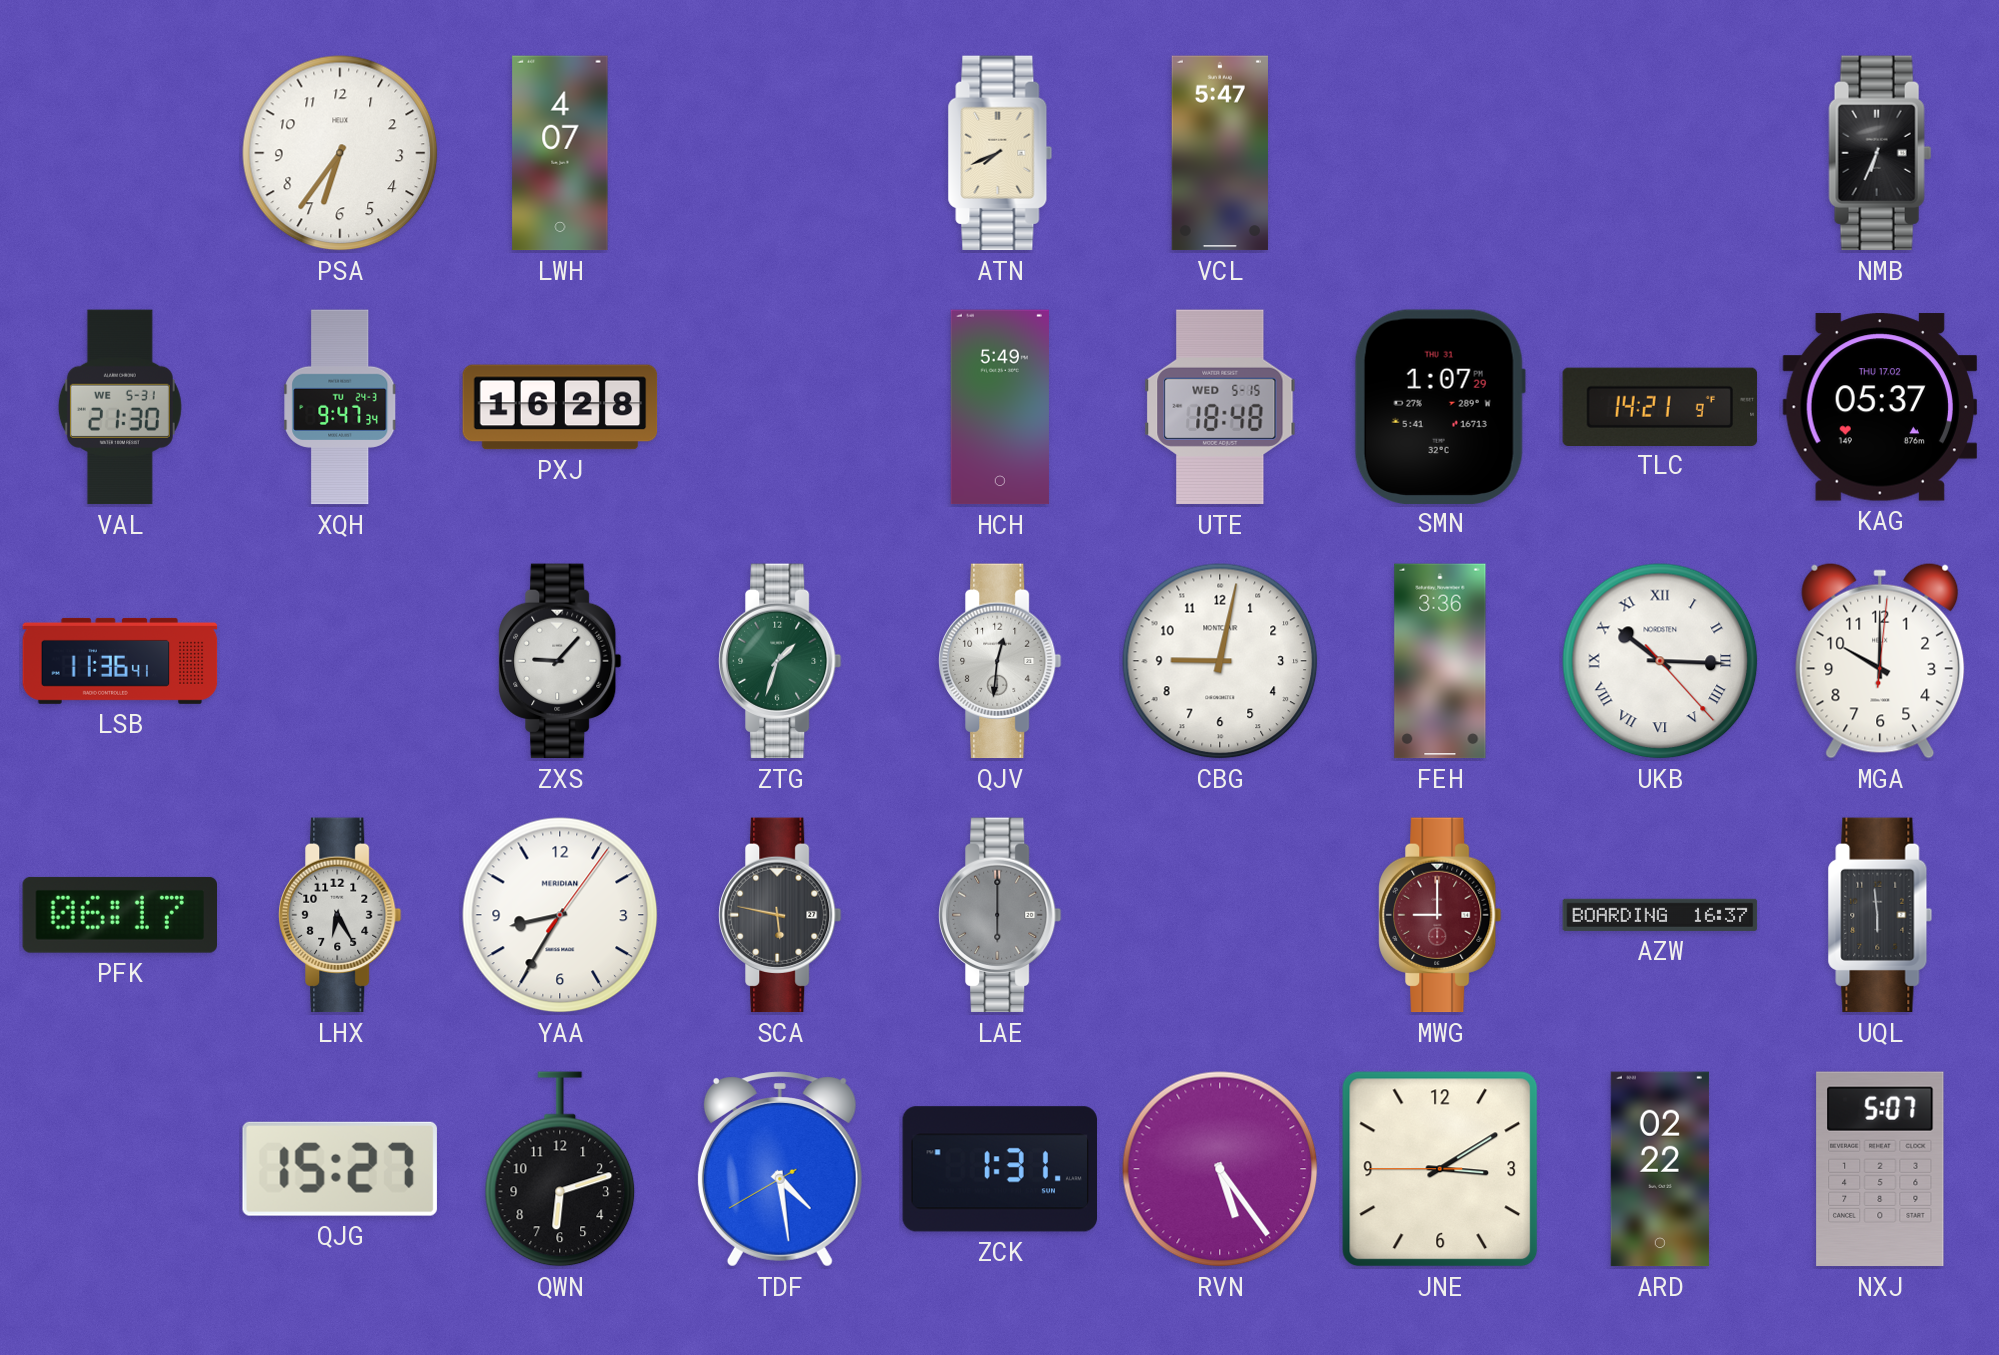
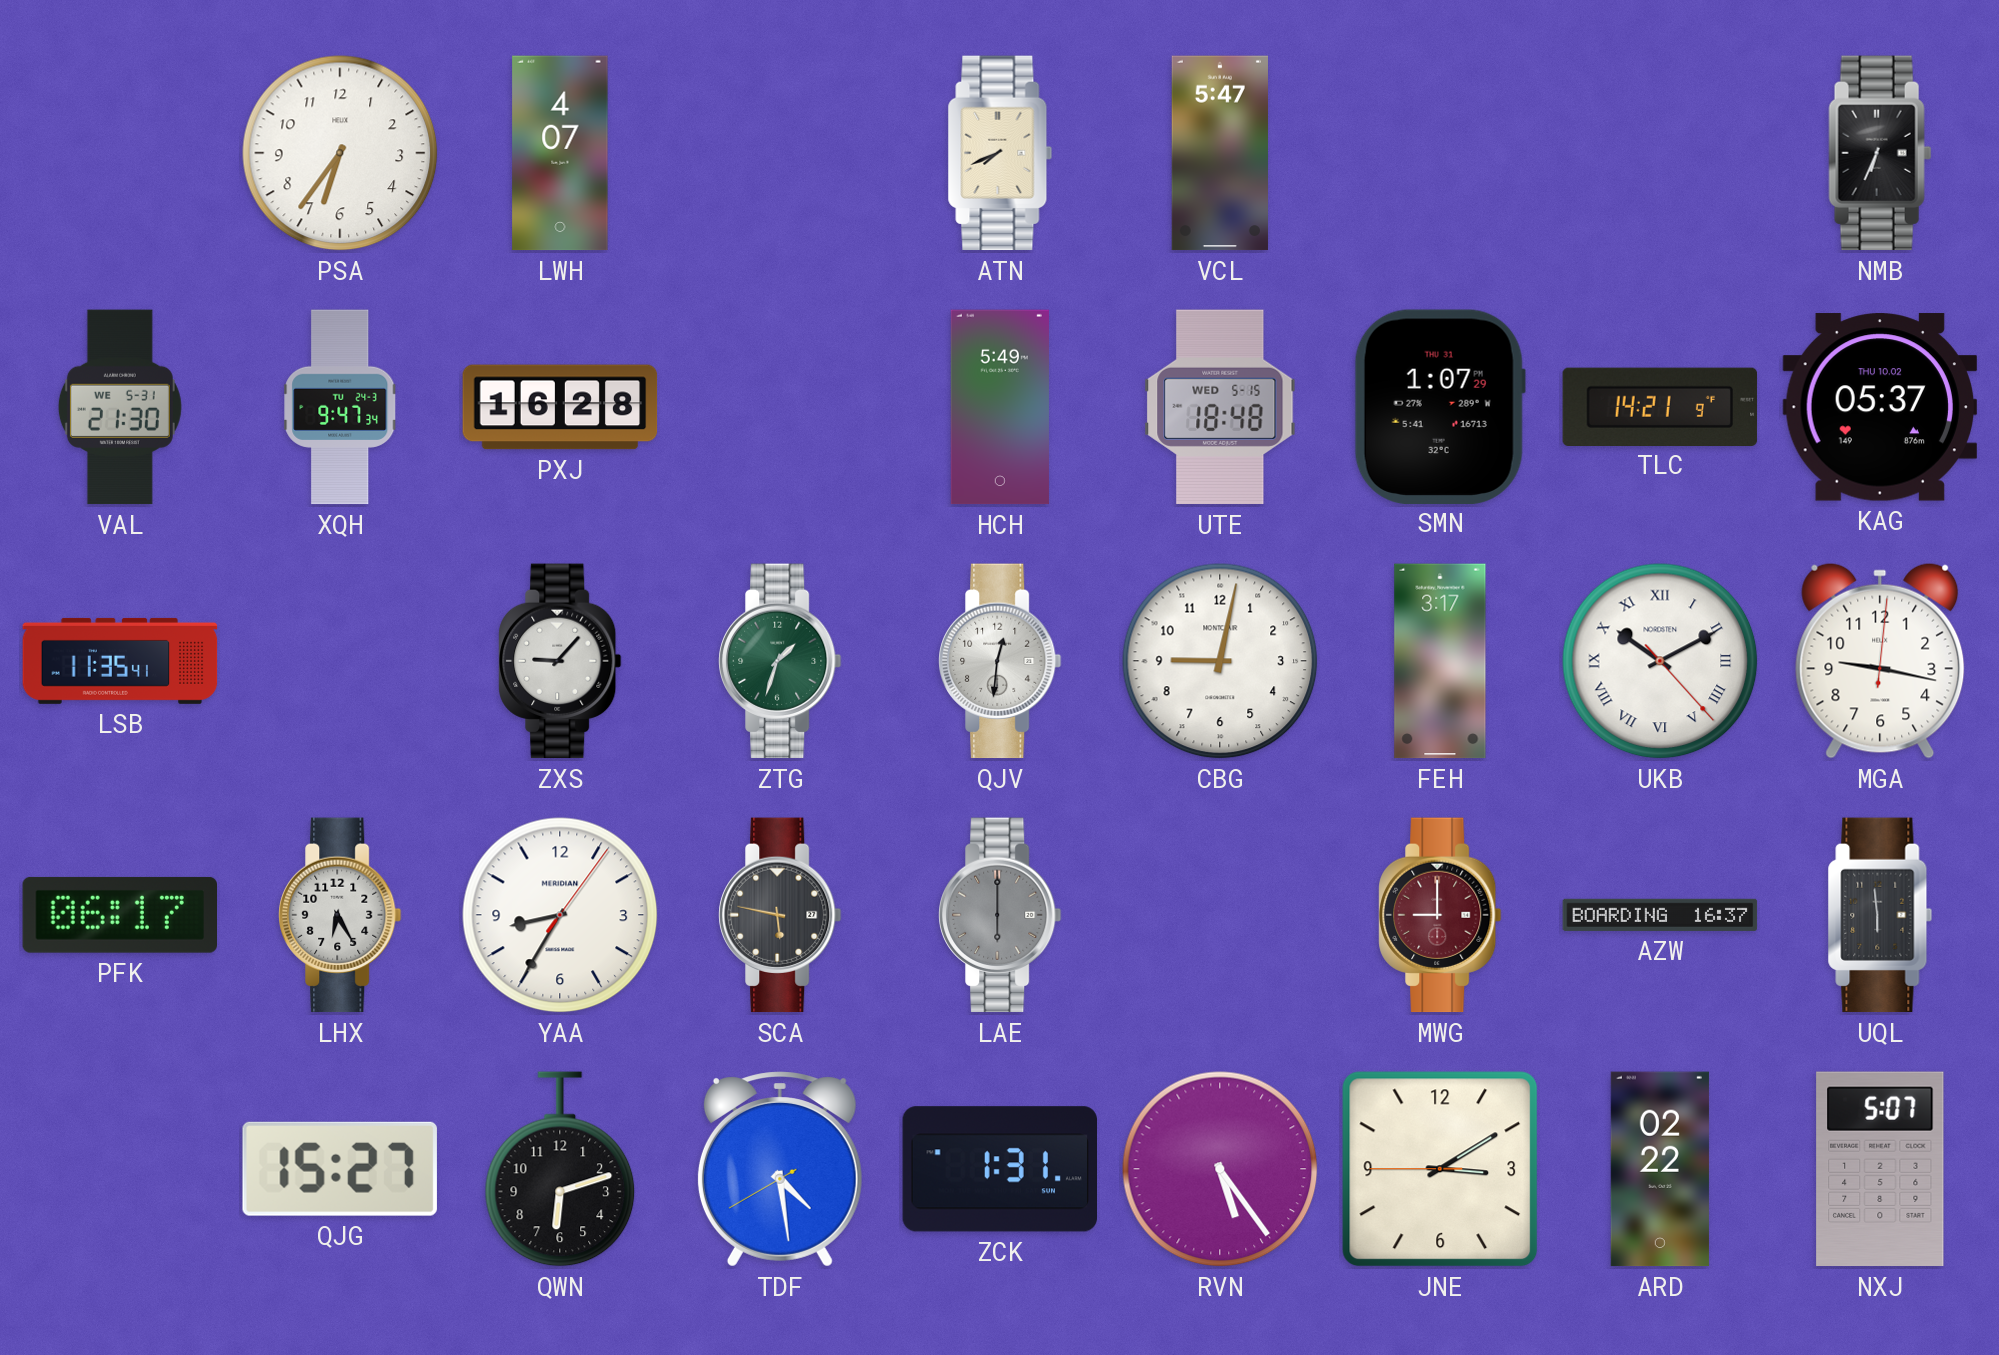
KAG date: THU 17.02 -> THU 10.02
LSB: 11:36 -> 11:35
FEH: 3:36 -> 3:17
UKB: 10:15 -> 10:10
MGA: 10:00 -> 9:17
